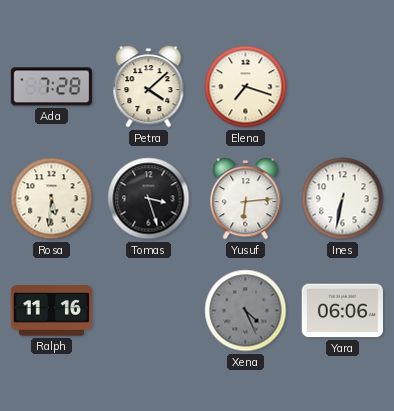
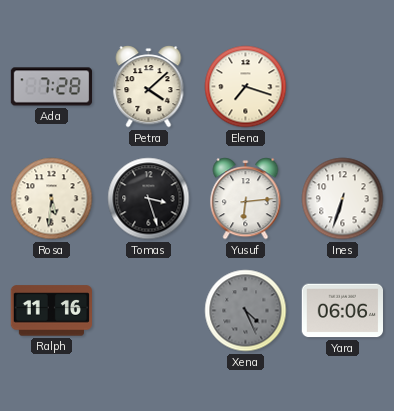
Ines: 6:32 -> 6:33
